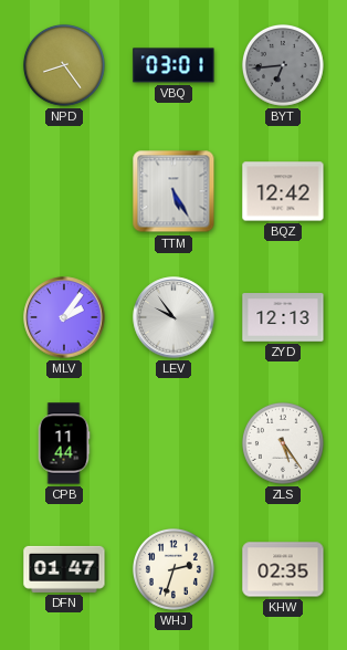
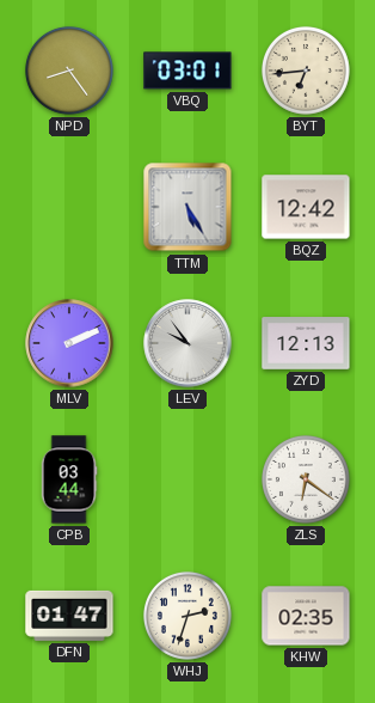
BYT dial: grey -> cream
MLV: 2:06 -> 2:11
CPB: 11:44 -> 03:44
ZLS: 5:24 -> 6:21
